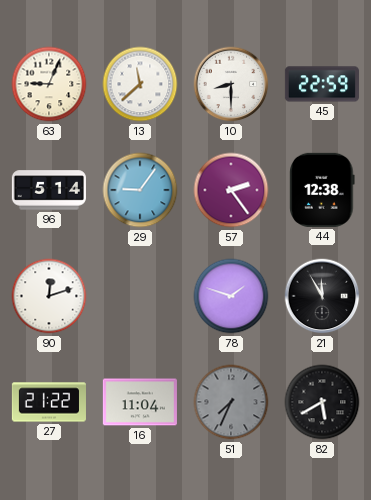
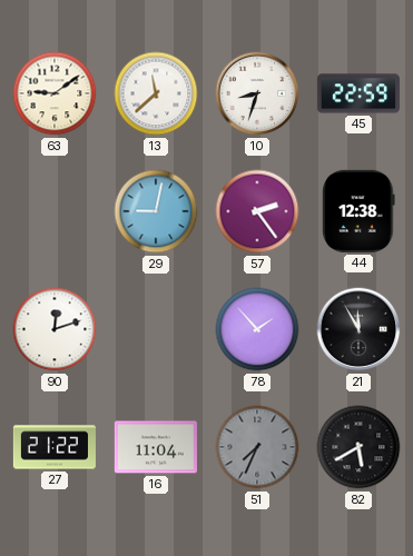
63: 9:04 -> 9:09
10: 8:30 -> 8:33
96: 5:14 -> none
29: 9:06 -> 9:02
78: 1:48 -> 1:53
